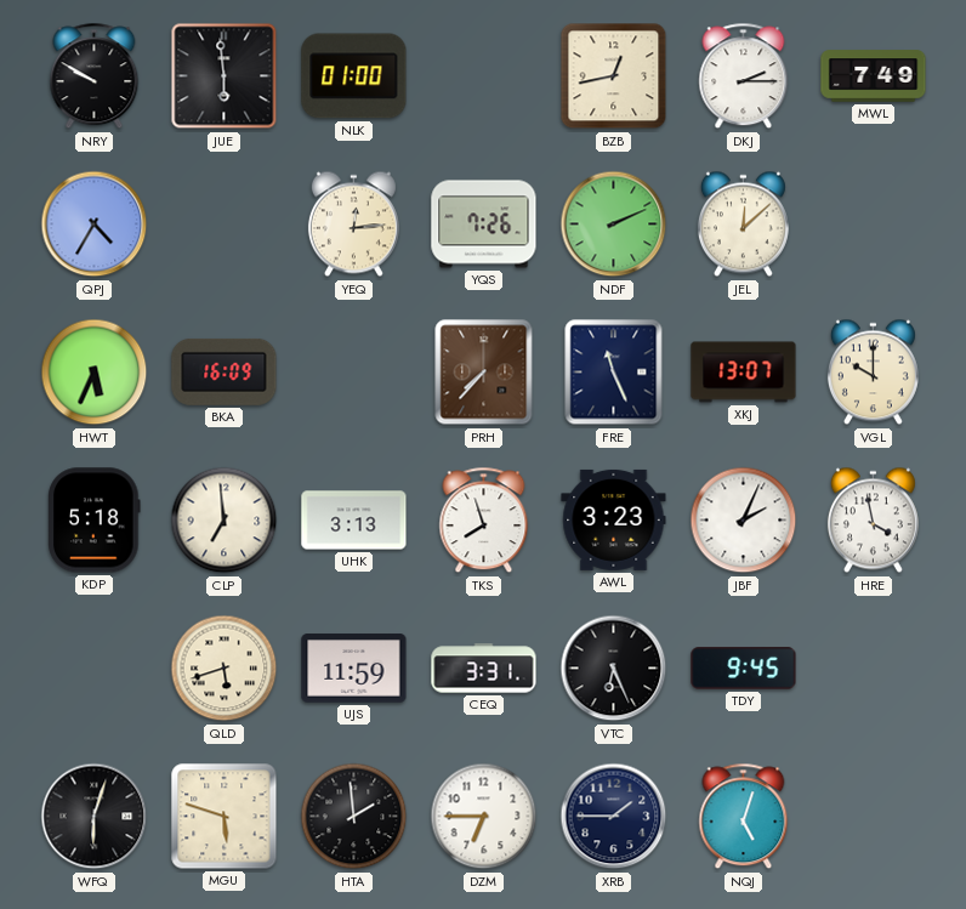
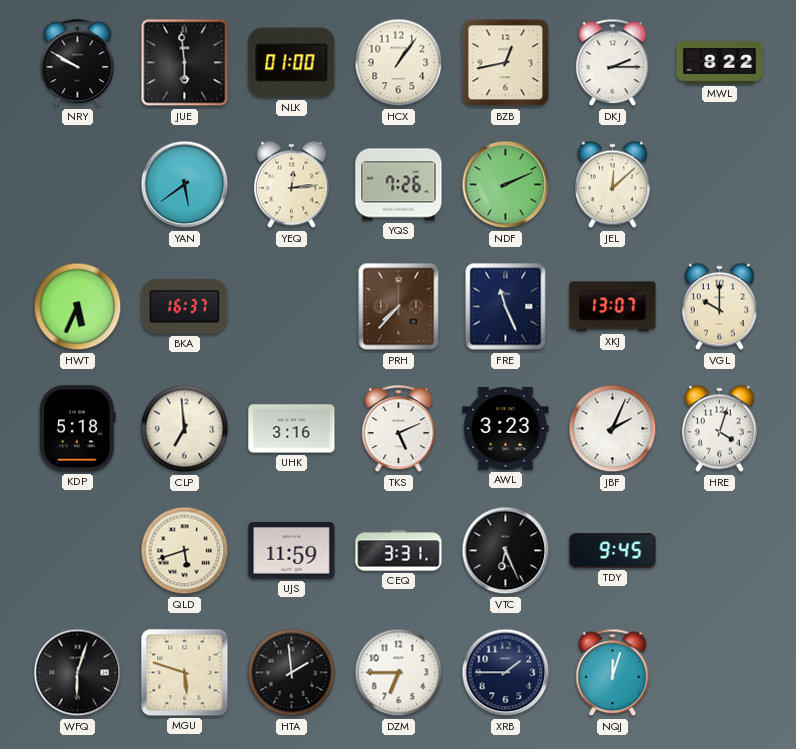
HCX: none -> 1:06
MWL: 7:49 -> 8:22
QPJ: 4:35 -> none
YAN: none -> 5:39
BKA: 16:09 -> 16:37
UHK: 3:13 -> 3:16
TKS: 7:57 -> 5:11
HRE: 3:58 -> 4:03
NQJ: 5:03 -> 12:03
